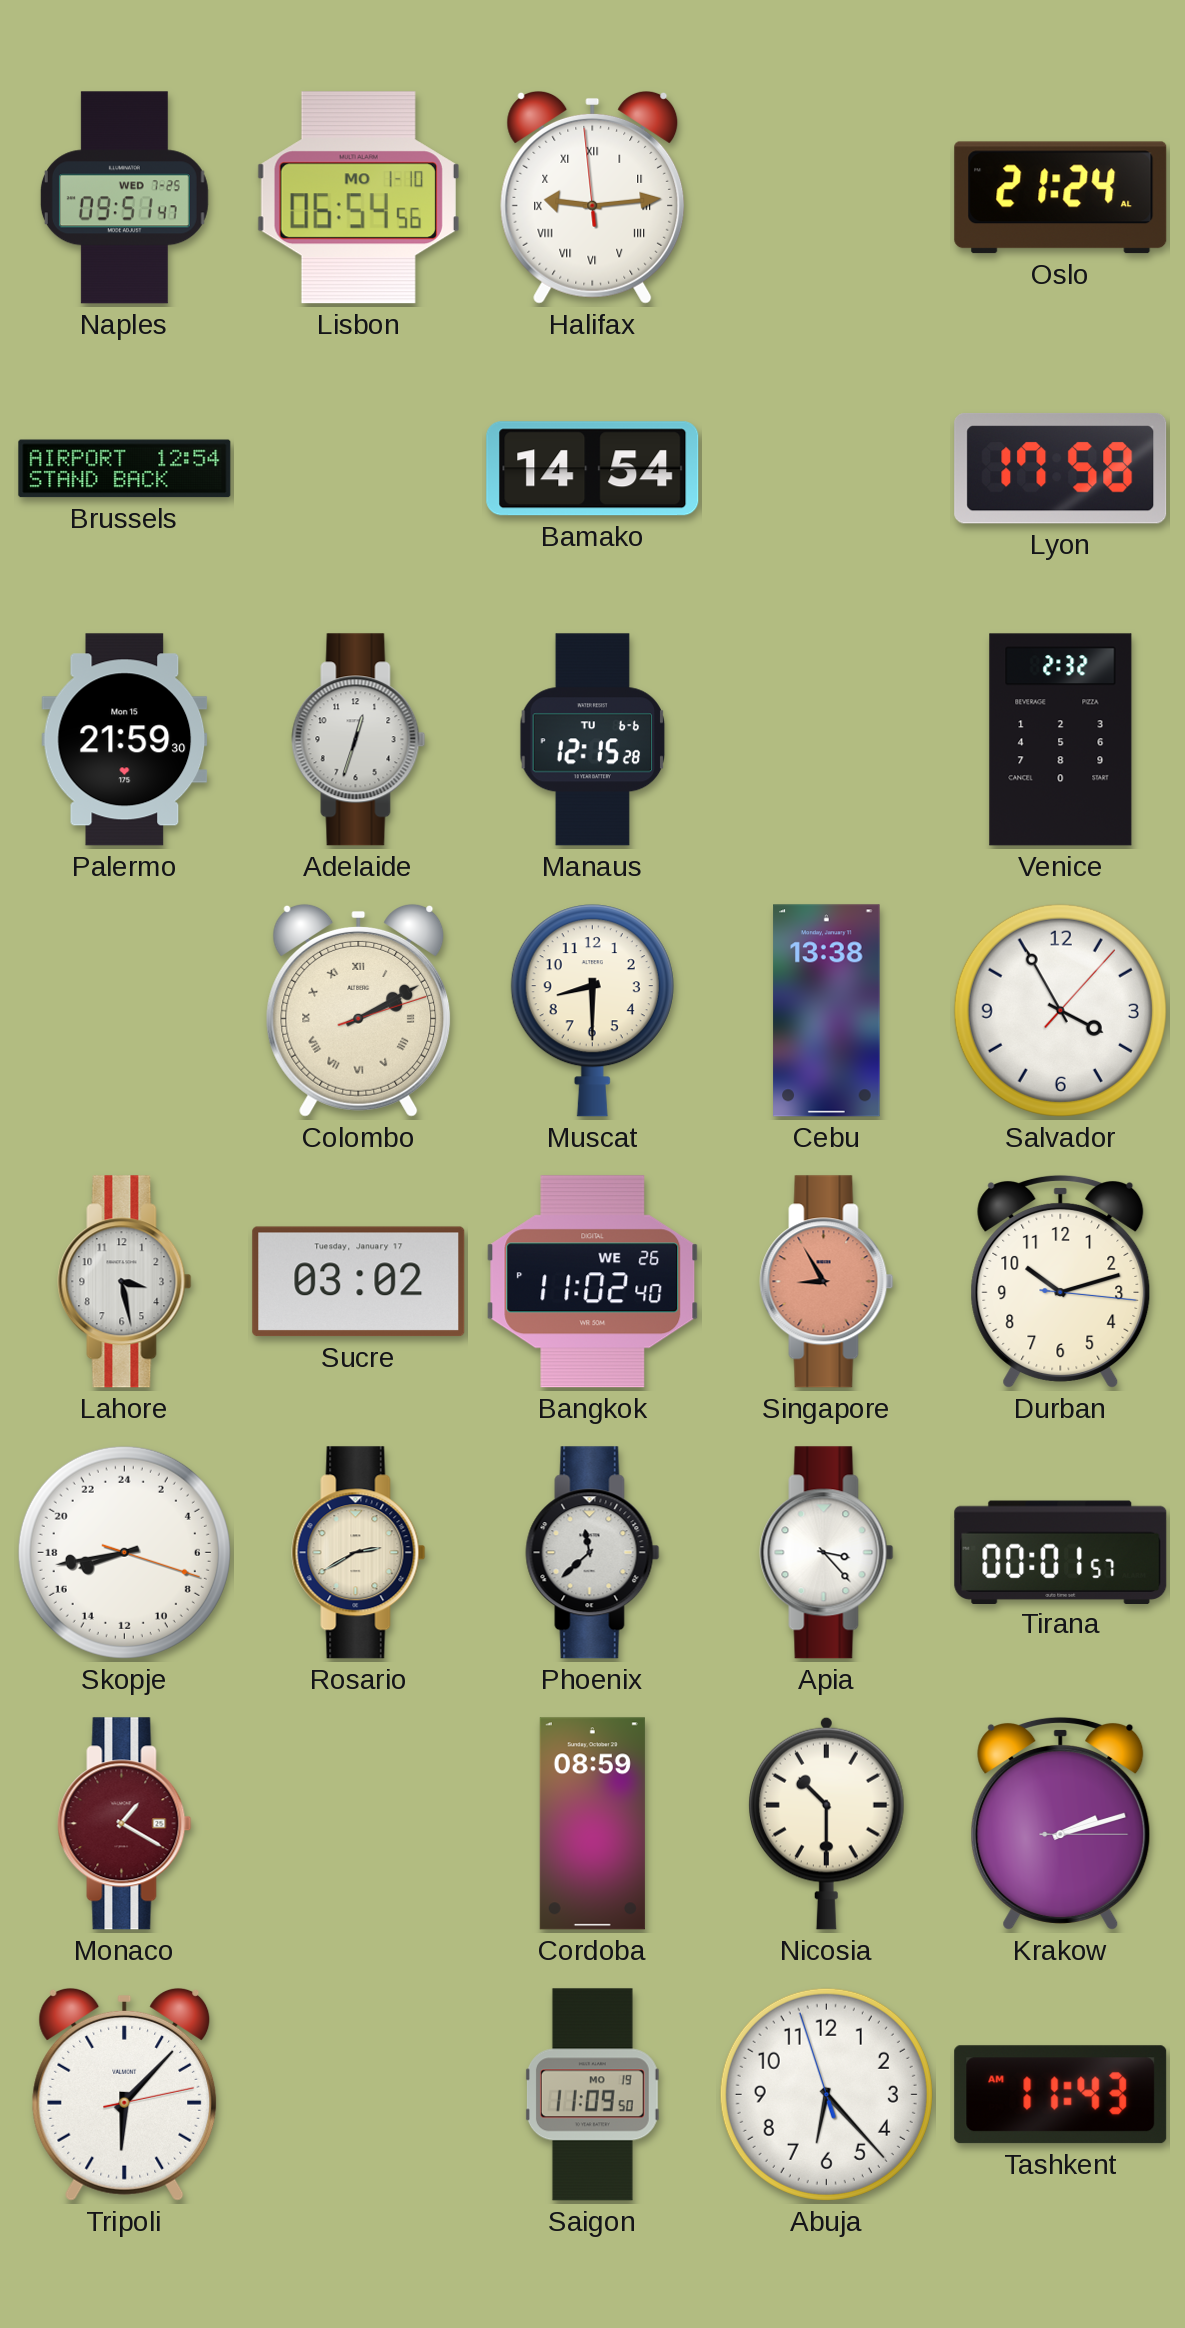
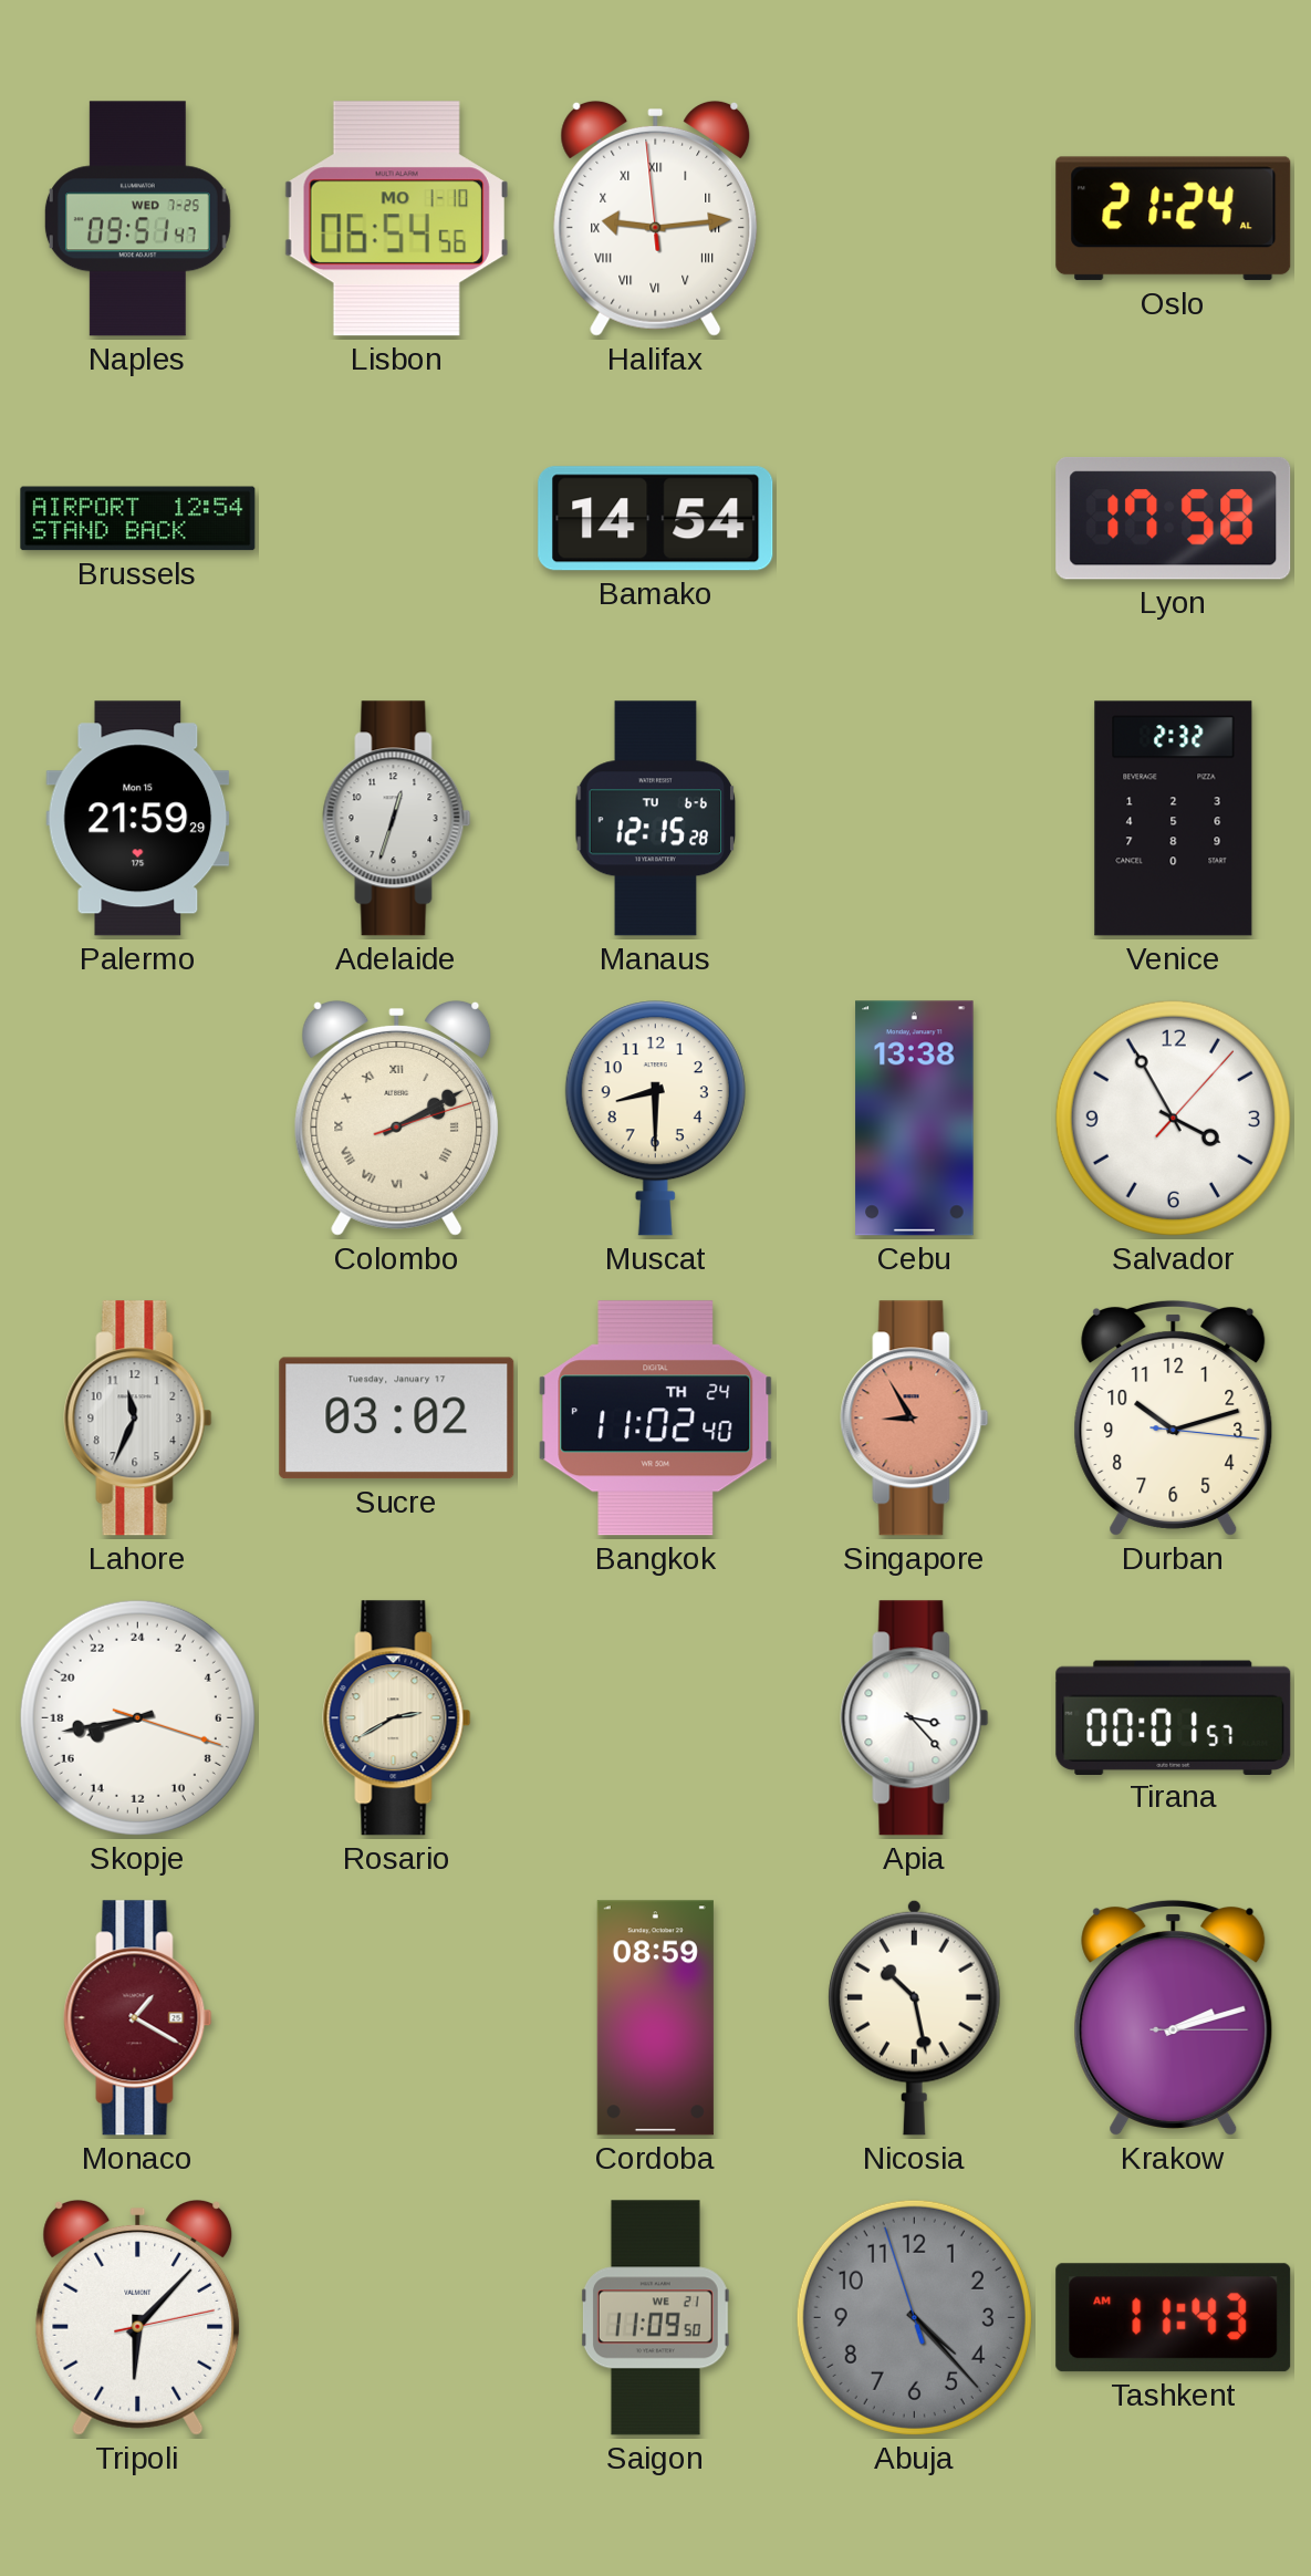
Palermo: 21:59:30 -> 21:59:29
Lahore: 3:28 -> 11:34
Bangkok date: WE 26 -> TH 24
Phoenix: 11:38 -> none
Nicosia: 10:30 -> 10:28
Saigon date: MO 19 -> WE 21
Abuja: 6:22 -> 4:22
Abuja dial: white -> grey
